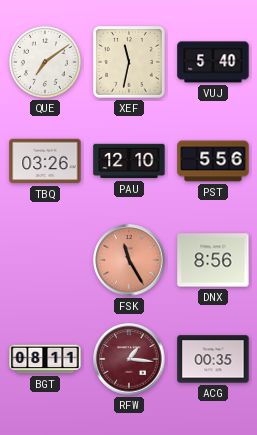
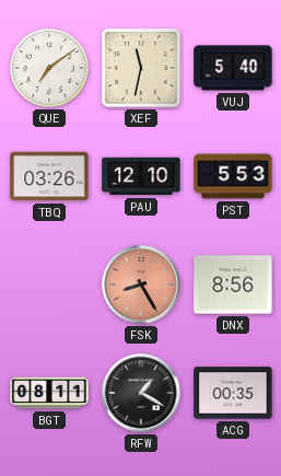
PST: 5:56 -> 5:53
FSK: 11:25 -> 8:25
RFW: 1:16 -> 1:20
RFW dial: burgundy -> black
